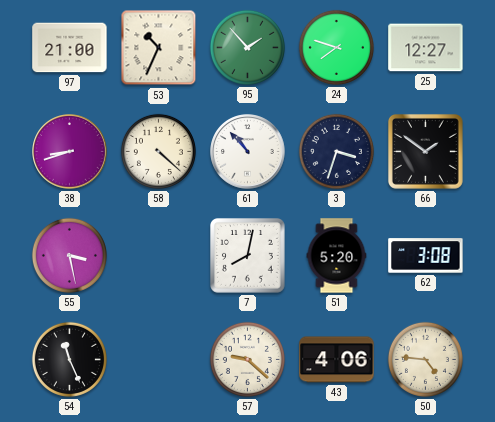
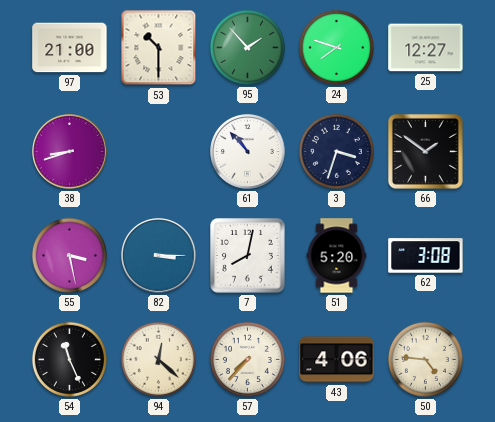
53: 10:34 -> 10:30
58: 4:22 -> none
82: none -> 3:15
94: none -> 12:22
57: 9:22 -> 7:37
